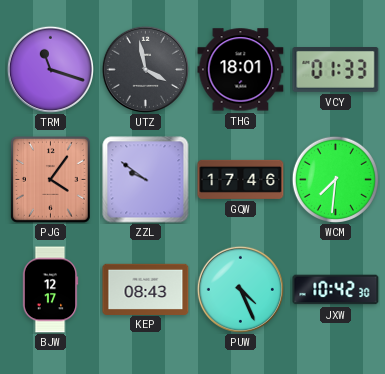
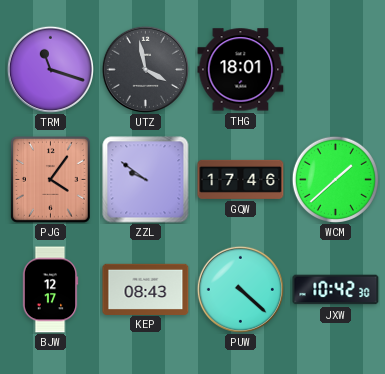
VCY: 01:33 -> none
WCM: 7:31 -> 1:38
PUW: 4:26 -> 4:22
